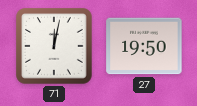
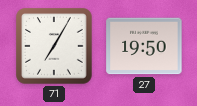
71: 12:02 -> 7:05
